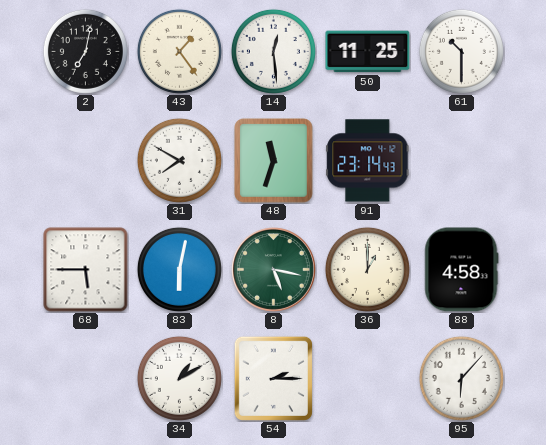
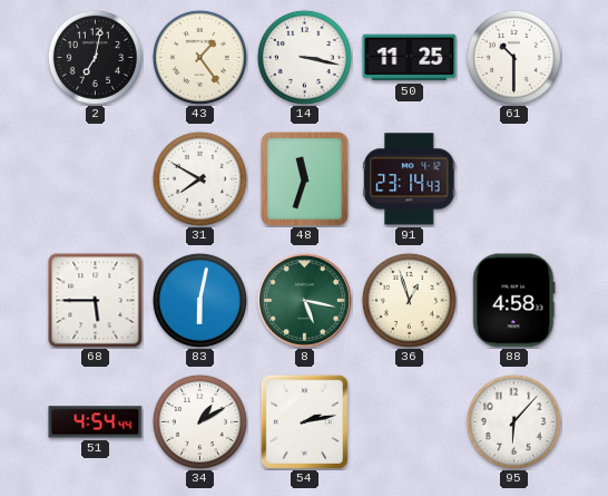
14: 12:29 -> 3:17
36: 1:00 -> 12:57
51: none -> 4:54
54: 2:15 -> 2:13
